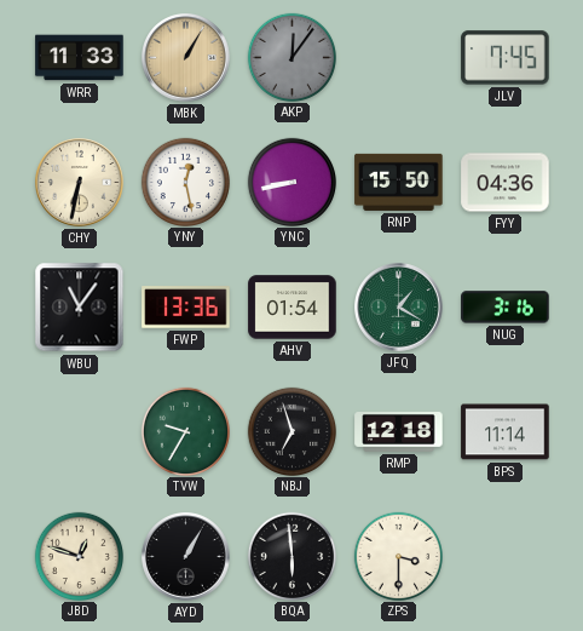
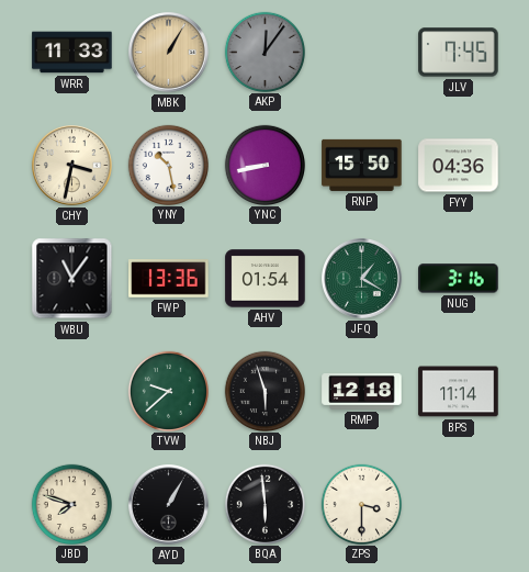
CHY: 6:32 -> 3:32
YNY: 12:28 -> 10:28
TVW: 9:35 -> 9:38
NBJ: 6:57 -> 5:57
JBD: 12:48 -> 7:48
